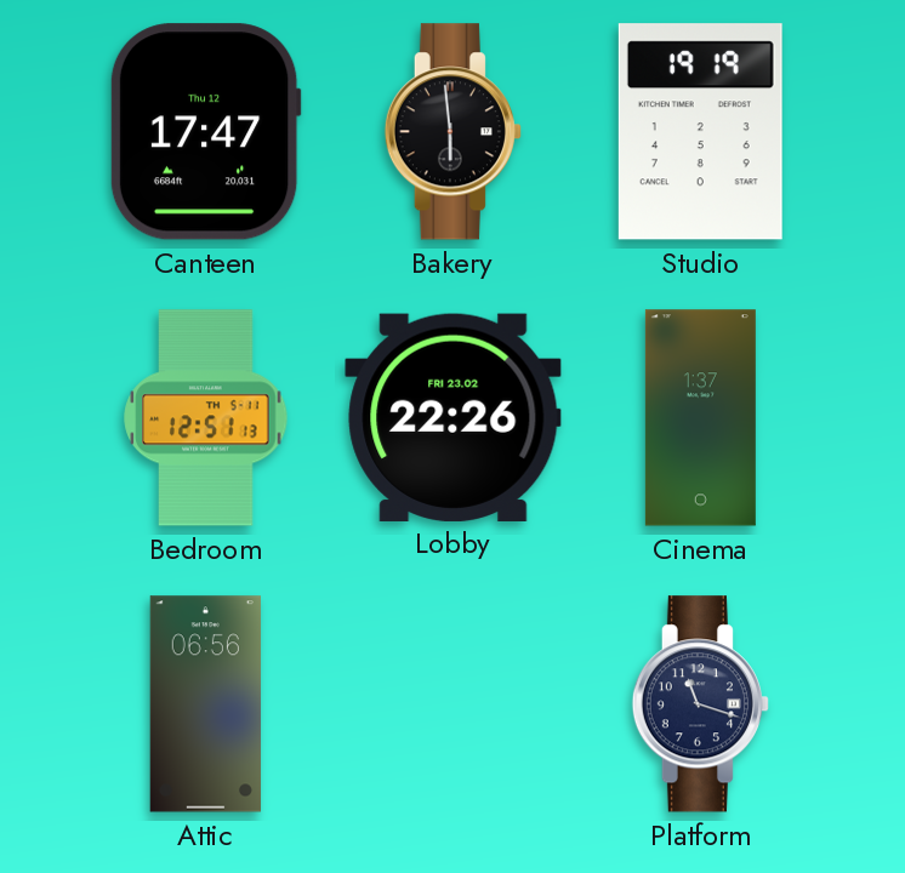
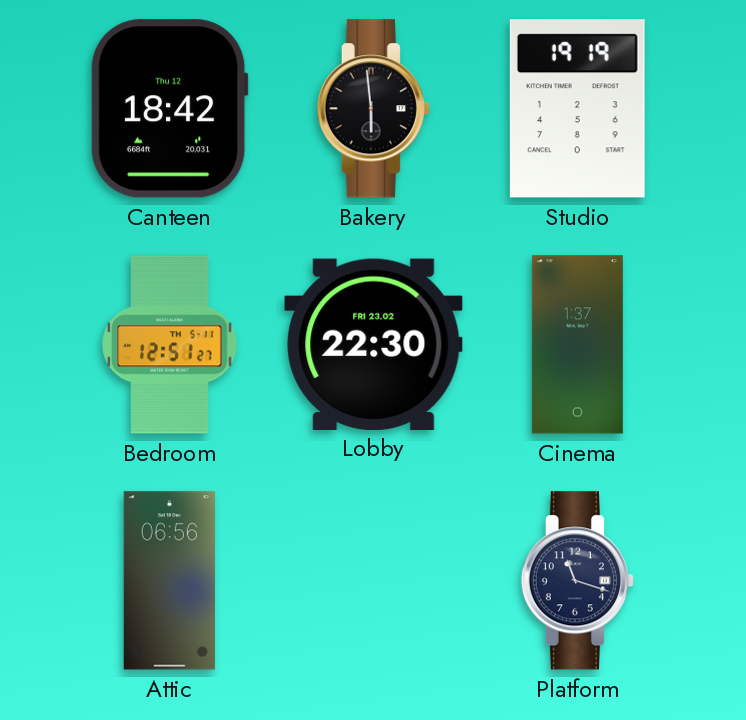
Canteen: 17:47 -> 18:42
Bedroom: 12:51:13 -> 12:51:27
Lobby: 22:26 -> 22:30
